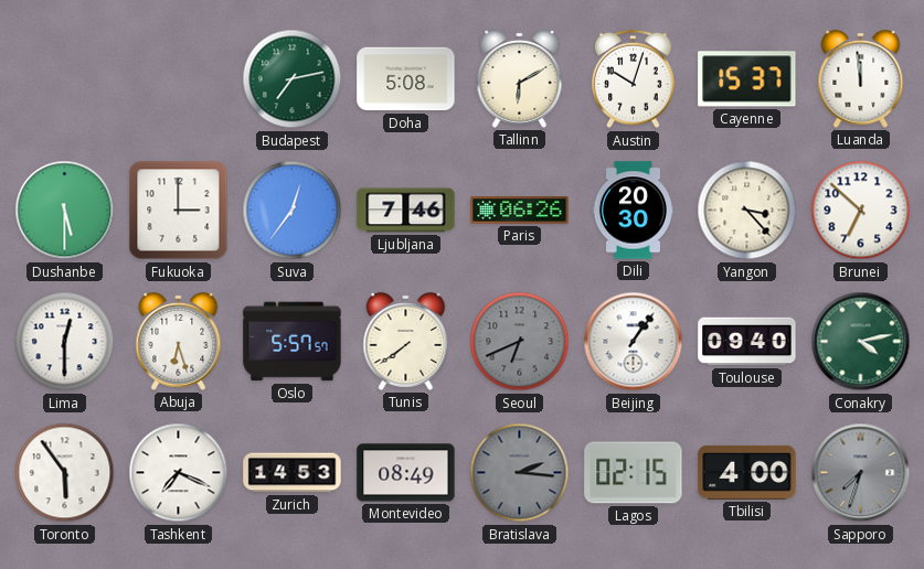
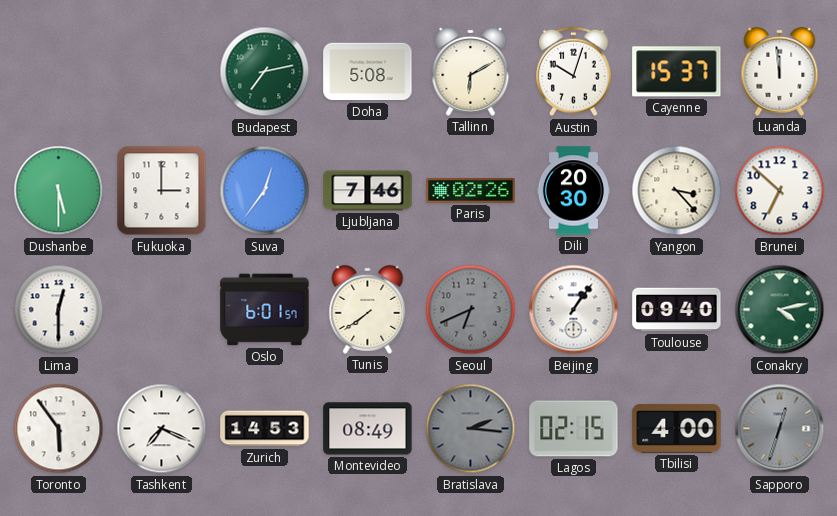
Paris: 06:26 -> 02:26
Abuja: 6:27 -> none
Oslo: 5:57 -> 6:01
Sapporo: 7:33 -> 12:33
